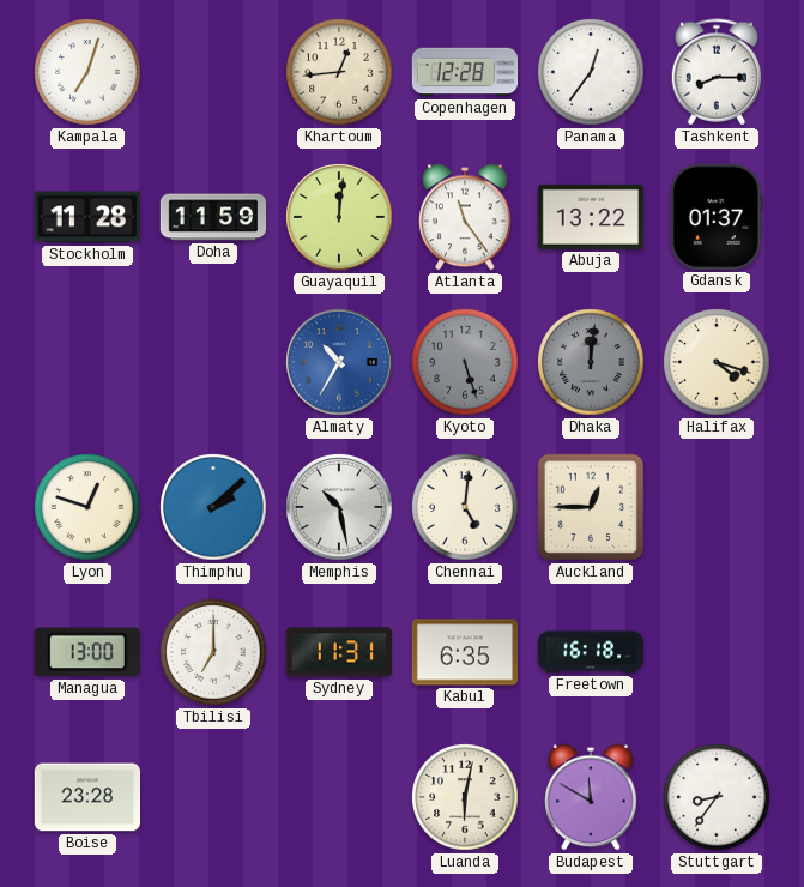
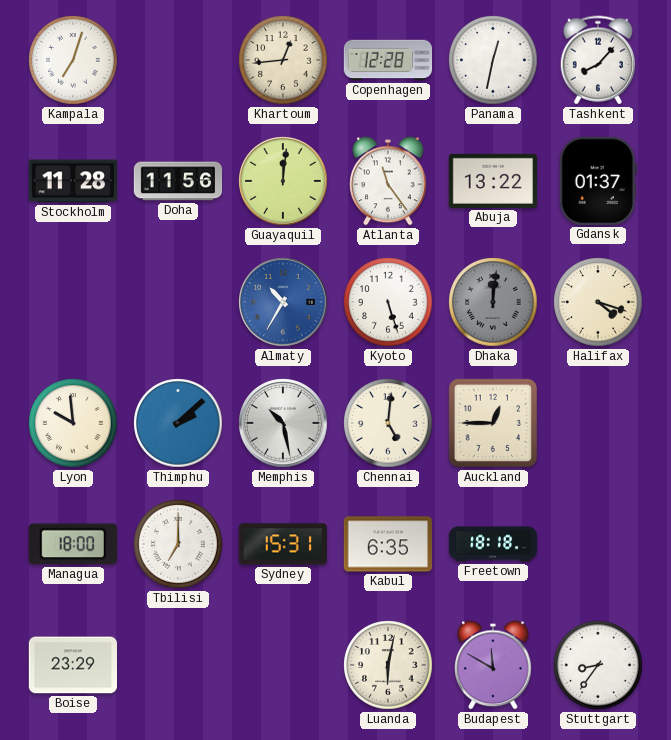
Panama: 12:36 -> 12:32
Tashkent: 8:15 -> 8:07
Doha: 11:59 -> 11:56
Kyoto dial: grey -> white
Lyon: 12:48 -> 9:59
Managua: 13:00 -> 18:00
Sydney: 11:31 -> 15:31
Freetown: 16:18 -> 18:18
Boise: 23:28 -> 23:29
